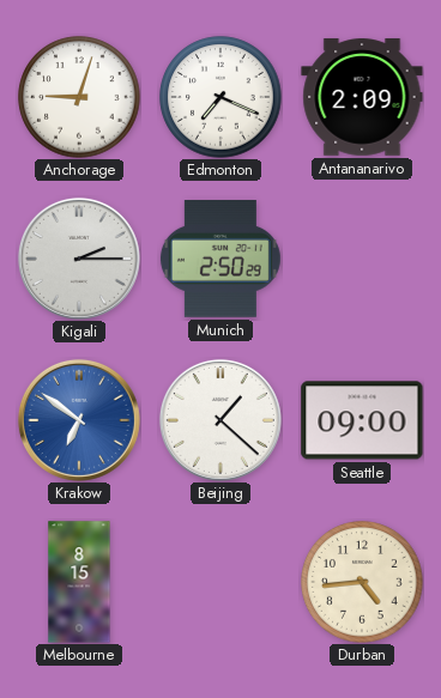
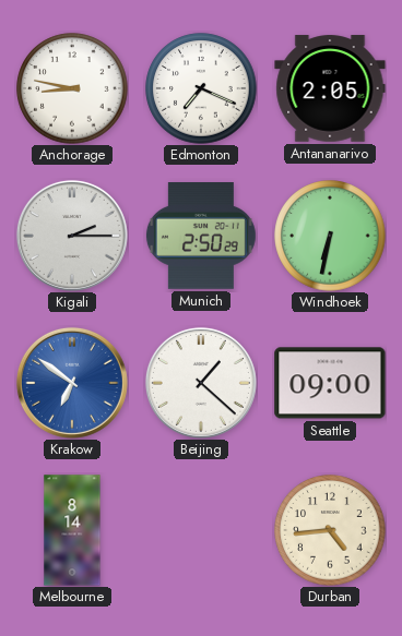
Anchorage: 9:03 -> 8:47
Antananarivo: 2:09 -> 2:05
Windhoek: none -> 6:32
Melbourne: 8:15 -> 8:14
